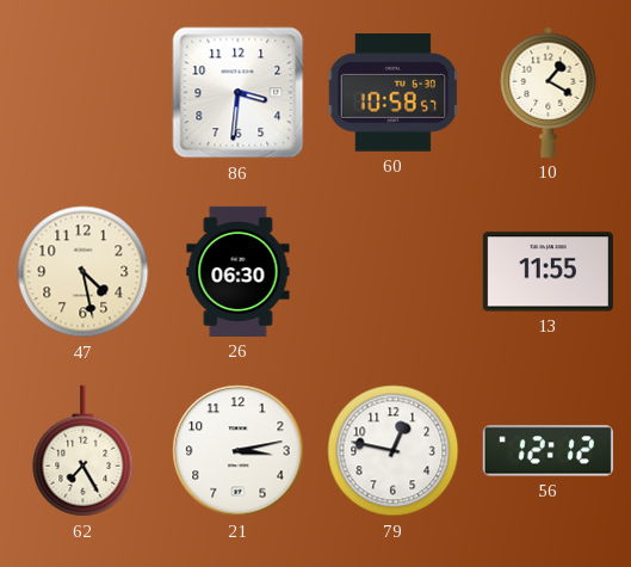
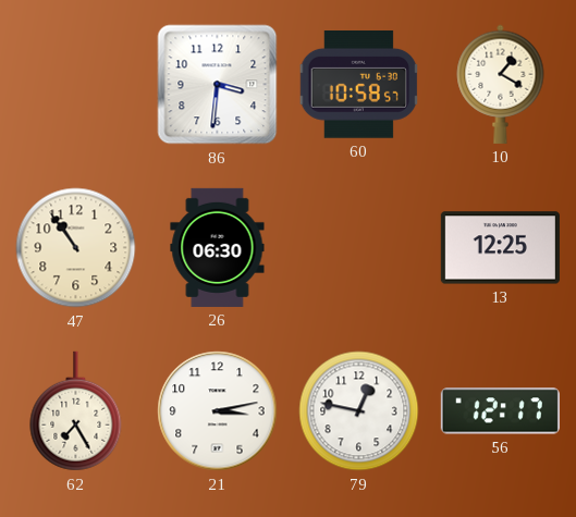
47: 4:28 -> 10:54
13: 11:55 -> 12:25
56: 12:12 -> 12:17
